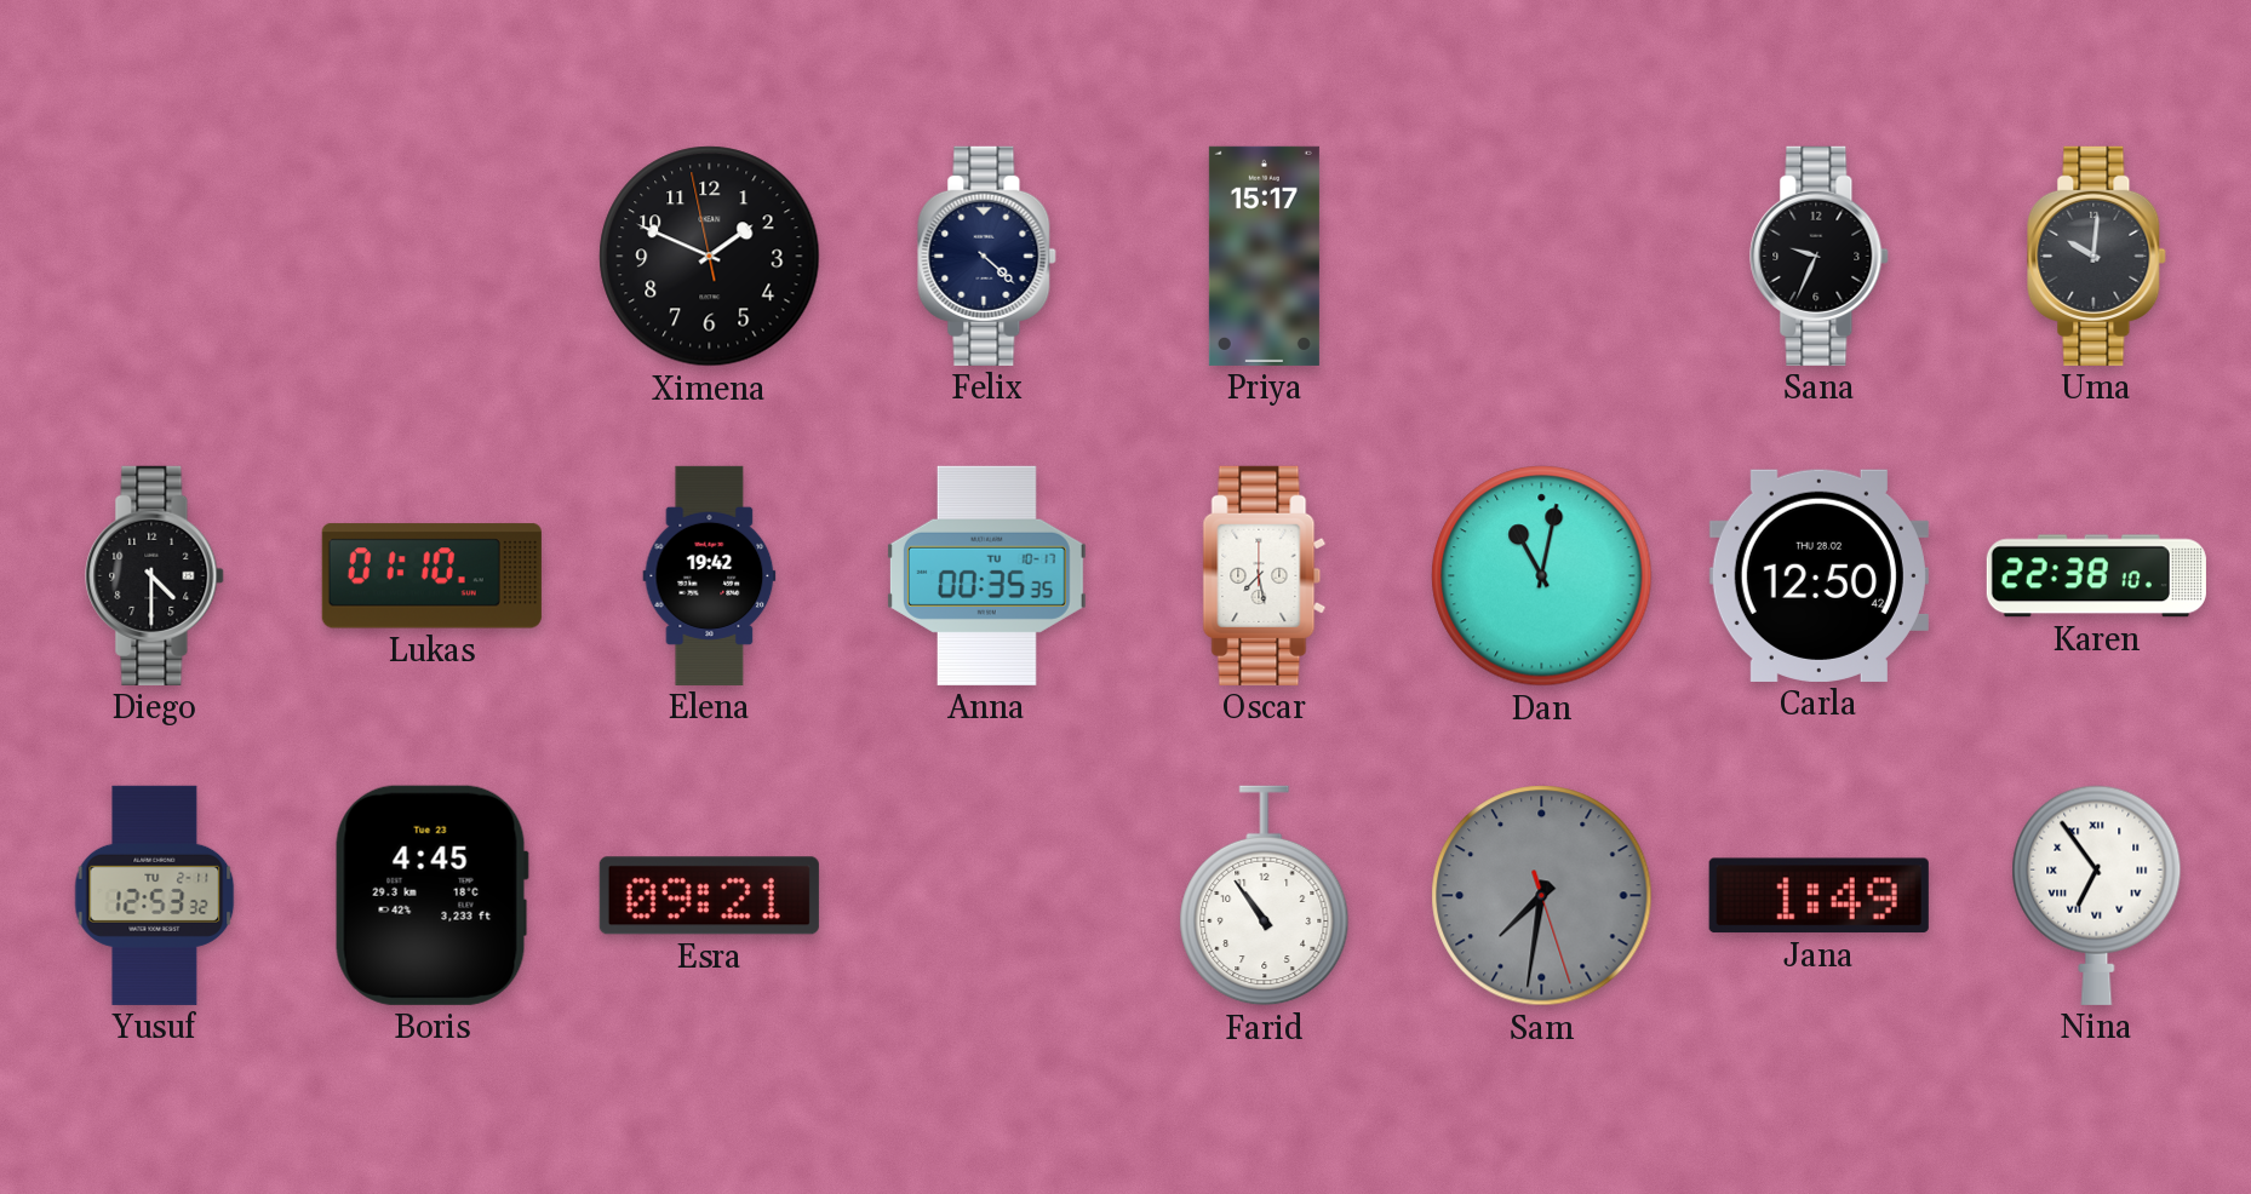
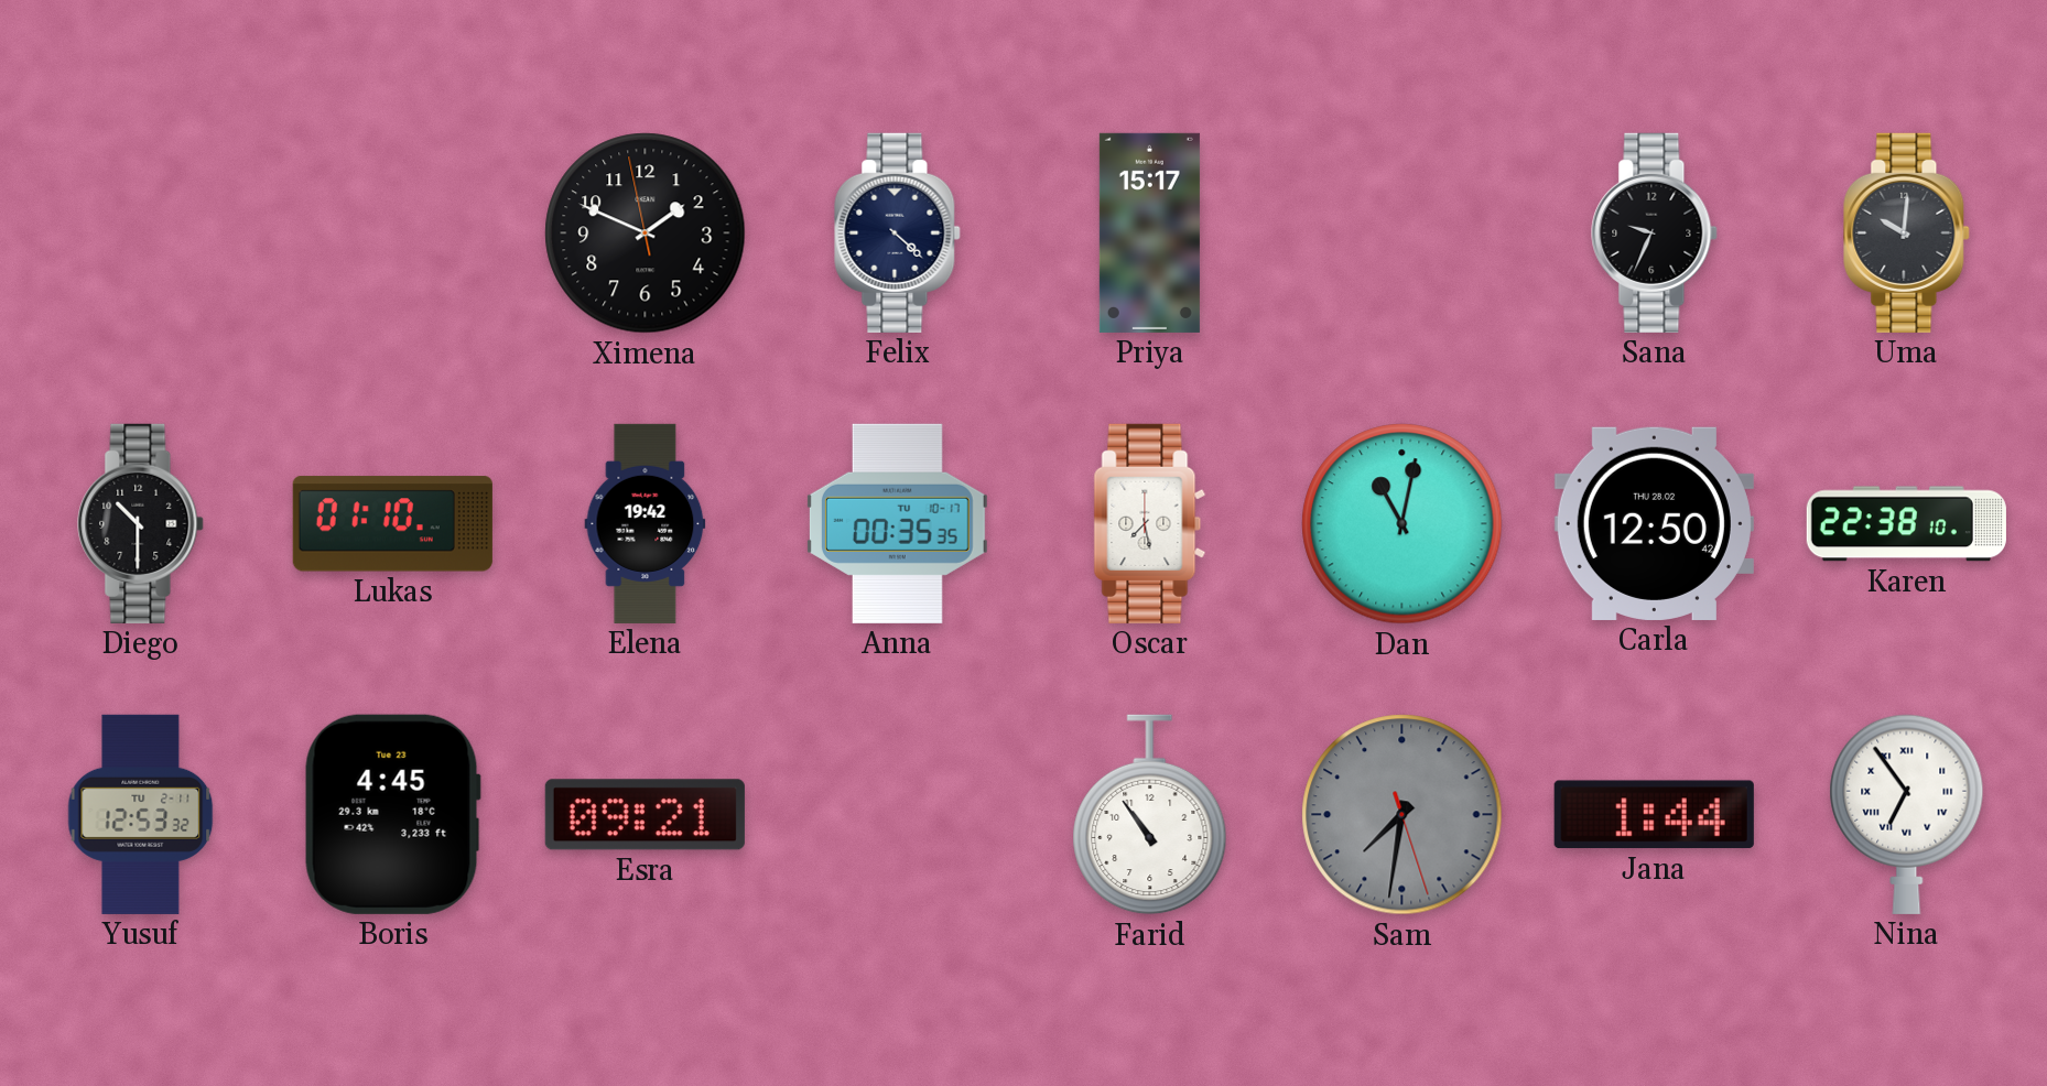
Diego: 4:30 -> 10:30
Jana: 1:49 -> 1:44
